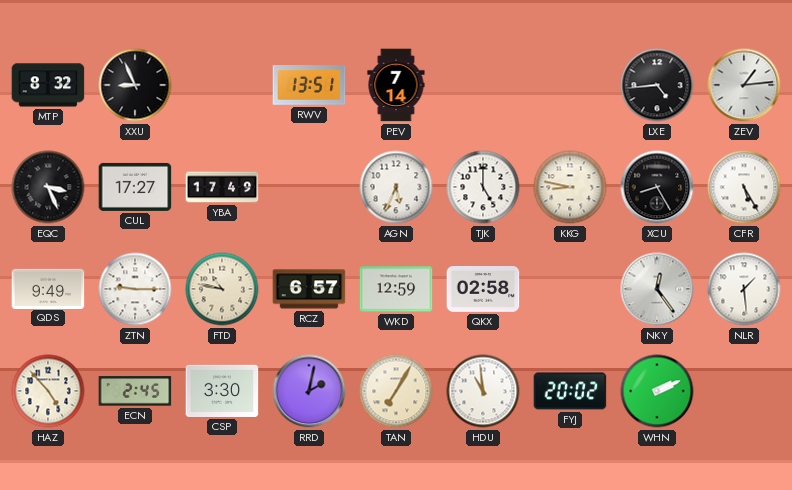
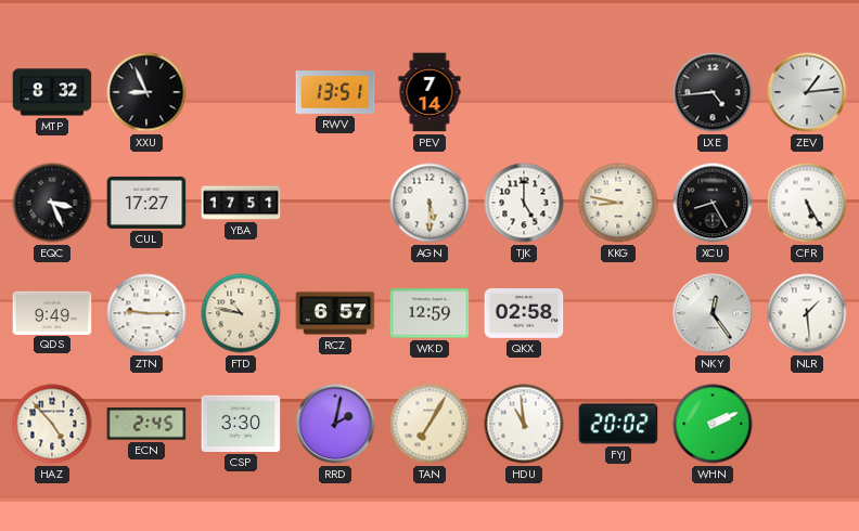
YBA: 17:49 -> 17:51
AGN: 5:34 -> 5:30
